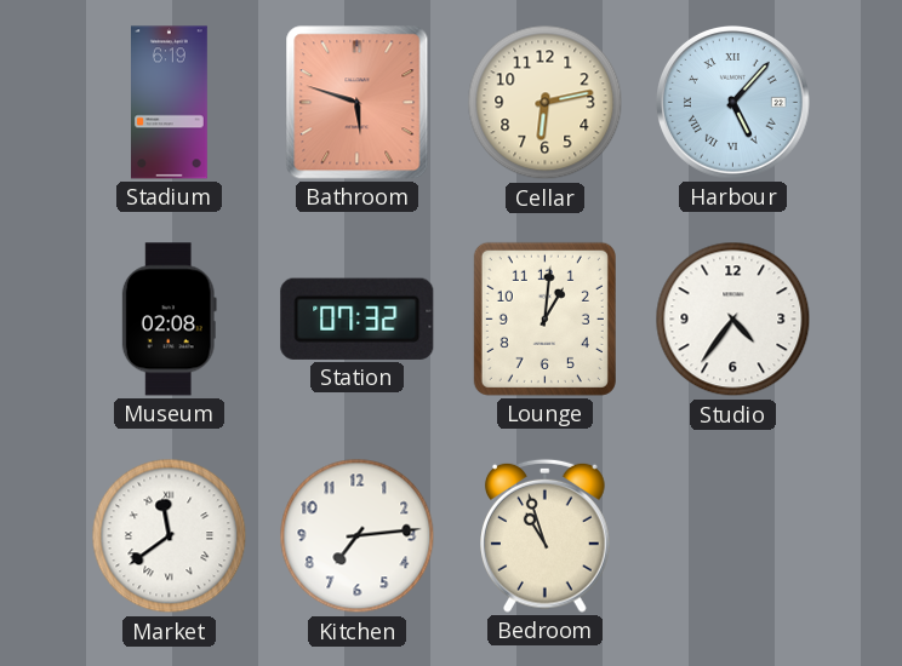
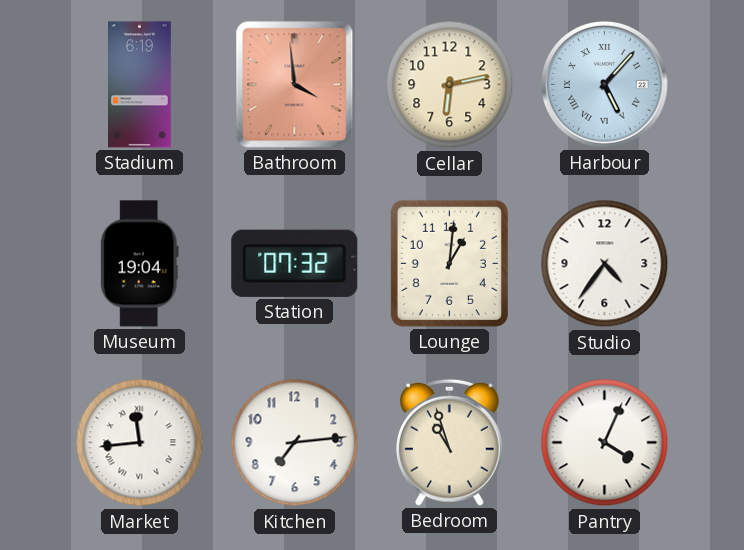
Bathroom: 5:48 -> 3:59
Museum: 02:08 -> 19:04
Market: 11:39 -> 11:44
Pantry: none -> 4:04
